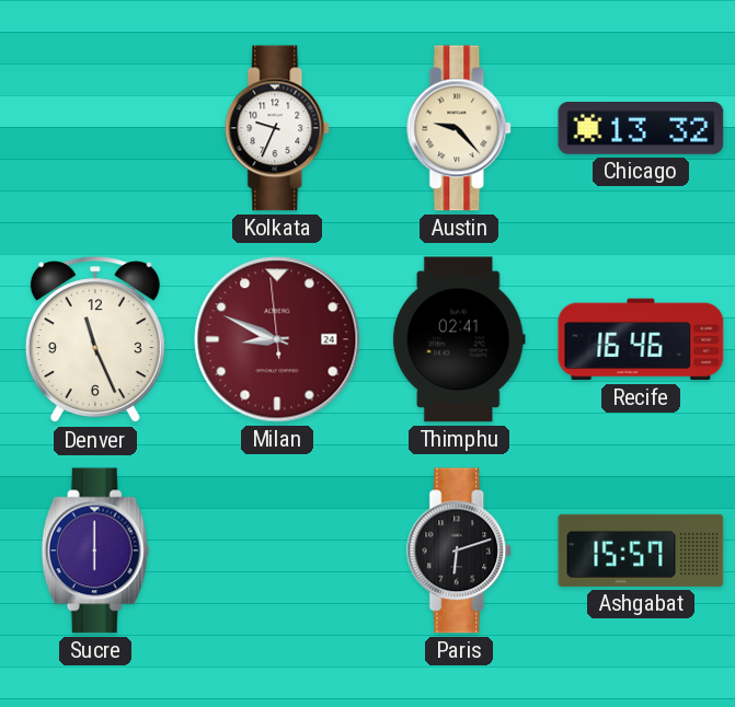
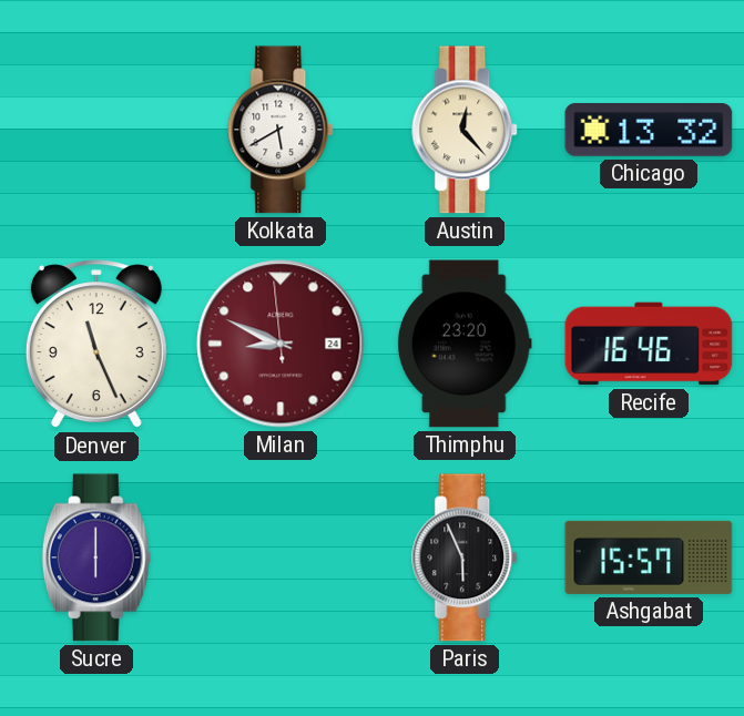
Kolkata: 9:34 -> 5:40
Austin: 9:23 -> 12:23
Thimphu: 02:41 -> 23:20
Paris: 6:12 -> 5:56
